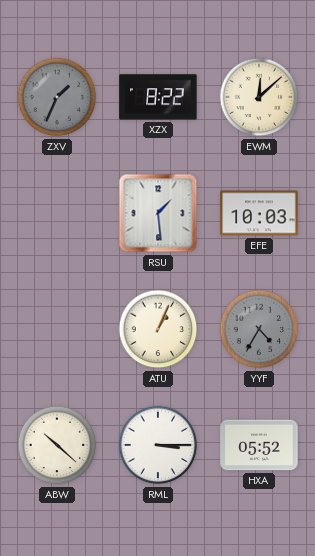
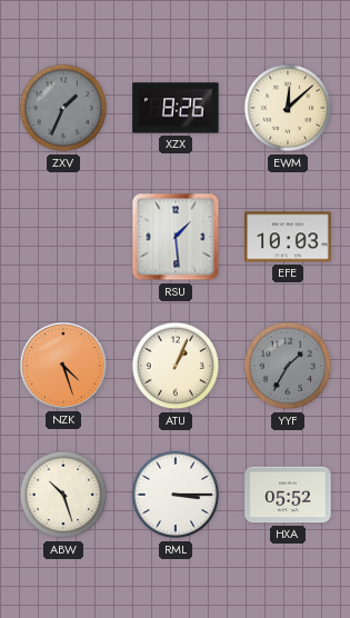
XZX: 8:22 -> 8:26
NZK: none -> 4:27
YYF: 4:35 -> 1:35
ABW: 10:22 -> 10:27
